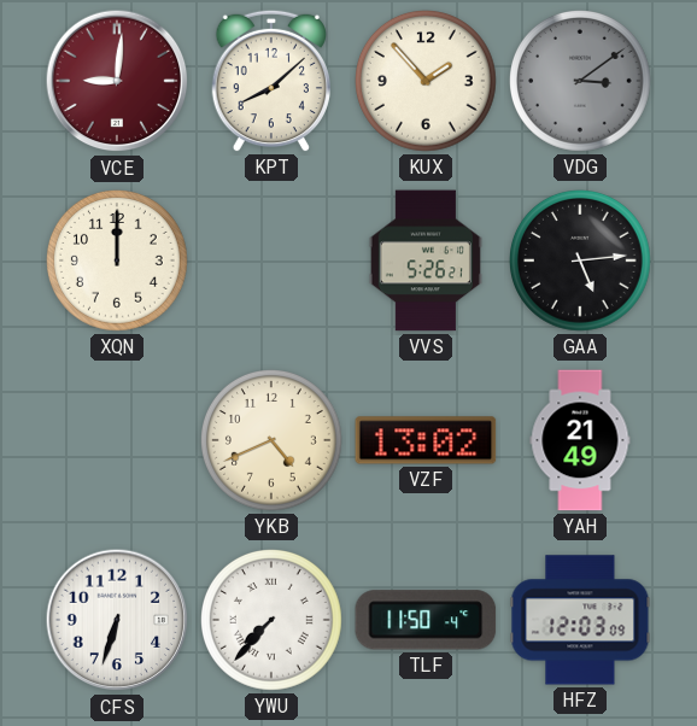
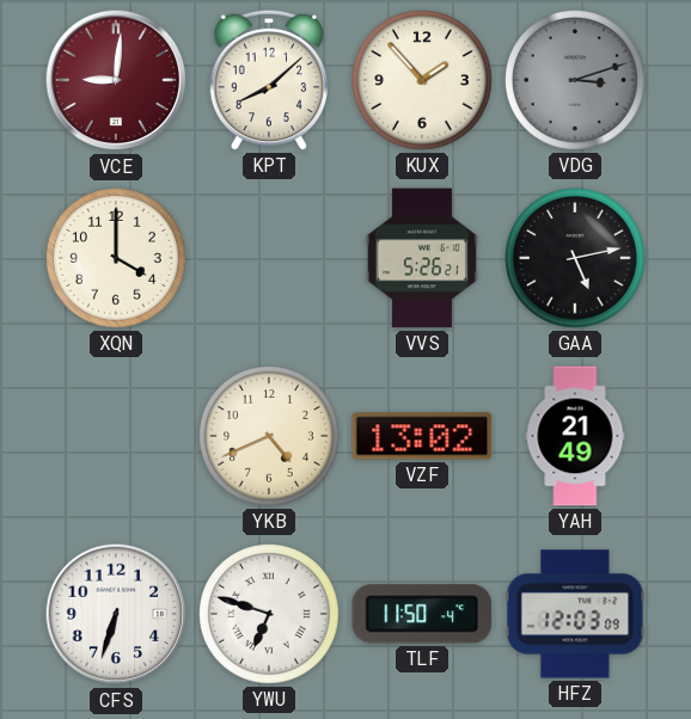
VDG: 3:09 -> 3:12
XQN: 12:00 -> 4:00
GAA: 5:14 -> 5:13
YWU: 7:37 -> 6:48
